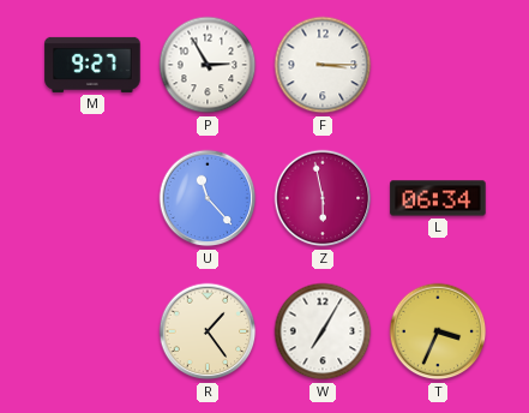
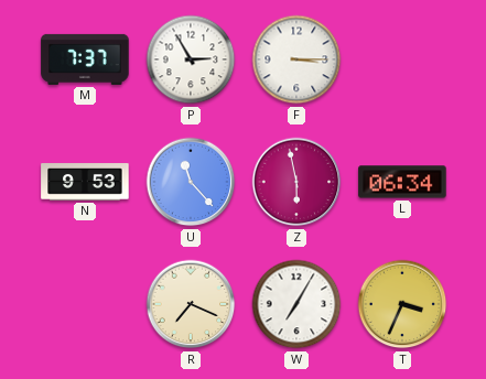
M: 9:27 -> 7:37
N: none -> 9:53
R: 1:24 -> 7:19
